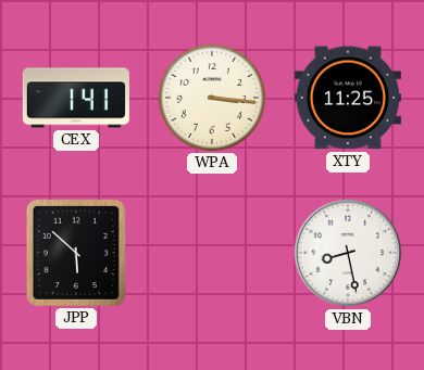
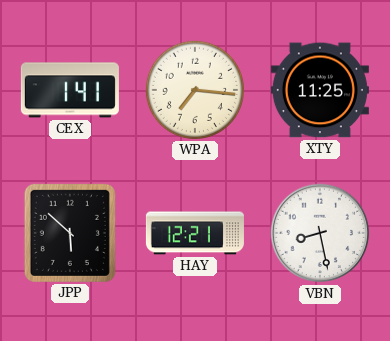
WPA: 3:16 -> 7:16
HAY: none -> 12:21
